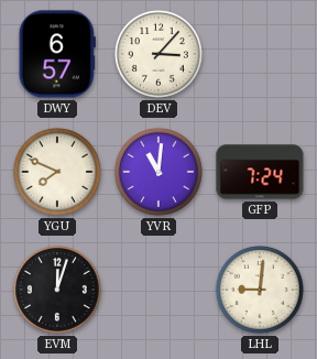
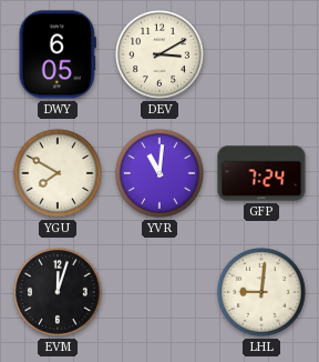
DWY: 6:57 -> 6:05
DEV: 3:07 -> 3:10
YGU: 7:49 -> 7:50
